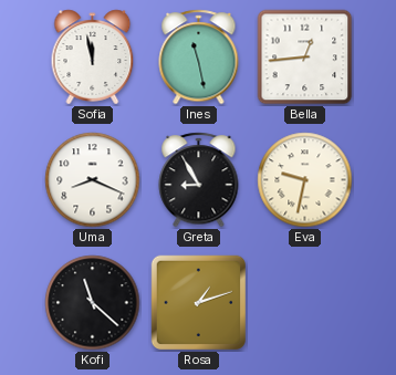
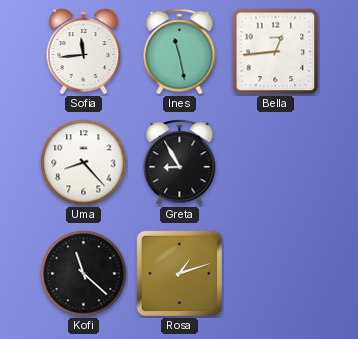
Sofia: 11:58 -> 11:44
Uma: 8:19 -> 8:23
Eva: 9:32 -> none
